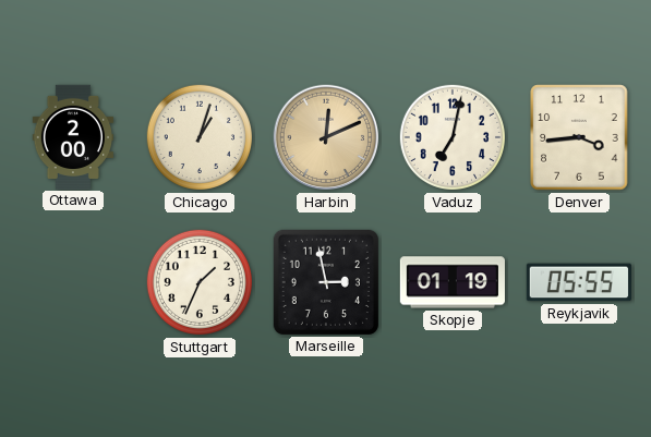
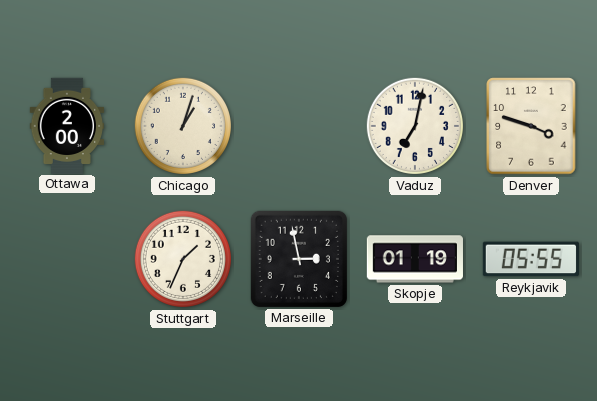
Harbin: 12:11 -> none
Denver: 3:44 -> 3:48
